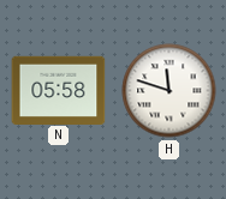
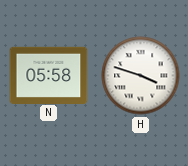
H: 11:48 -> 3:48
